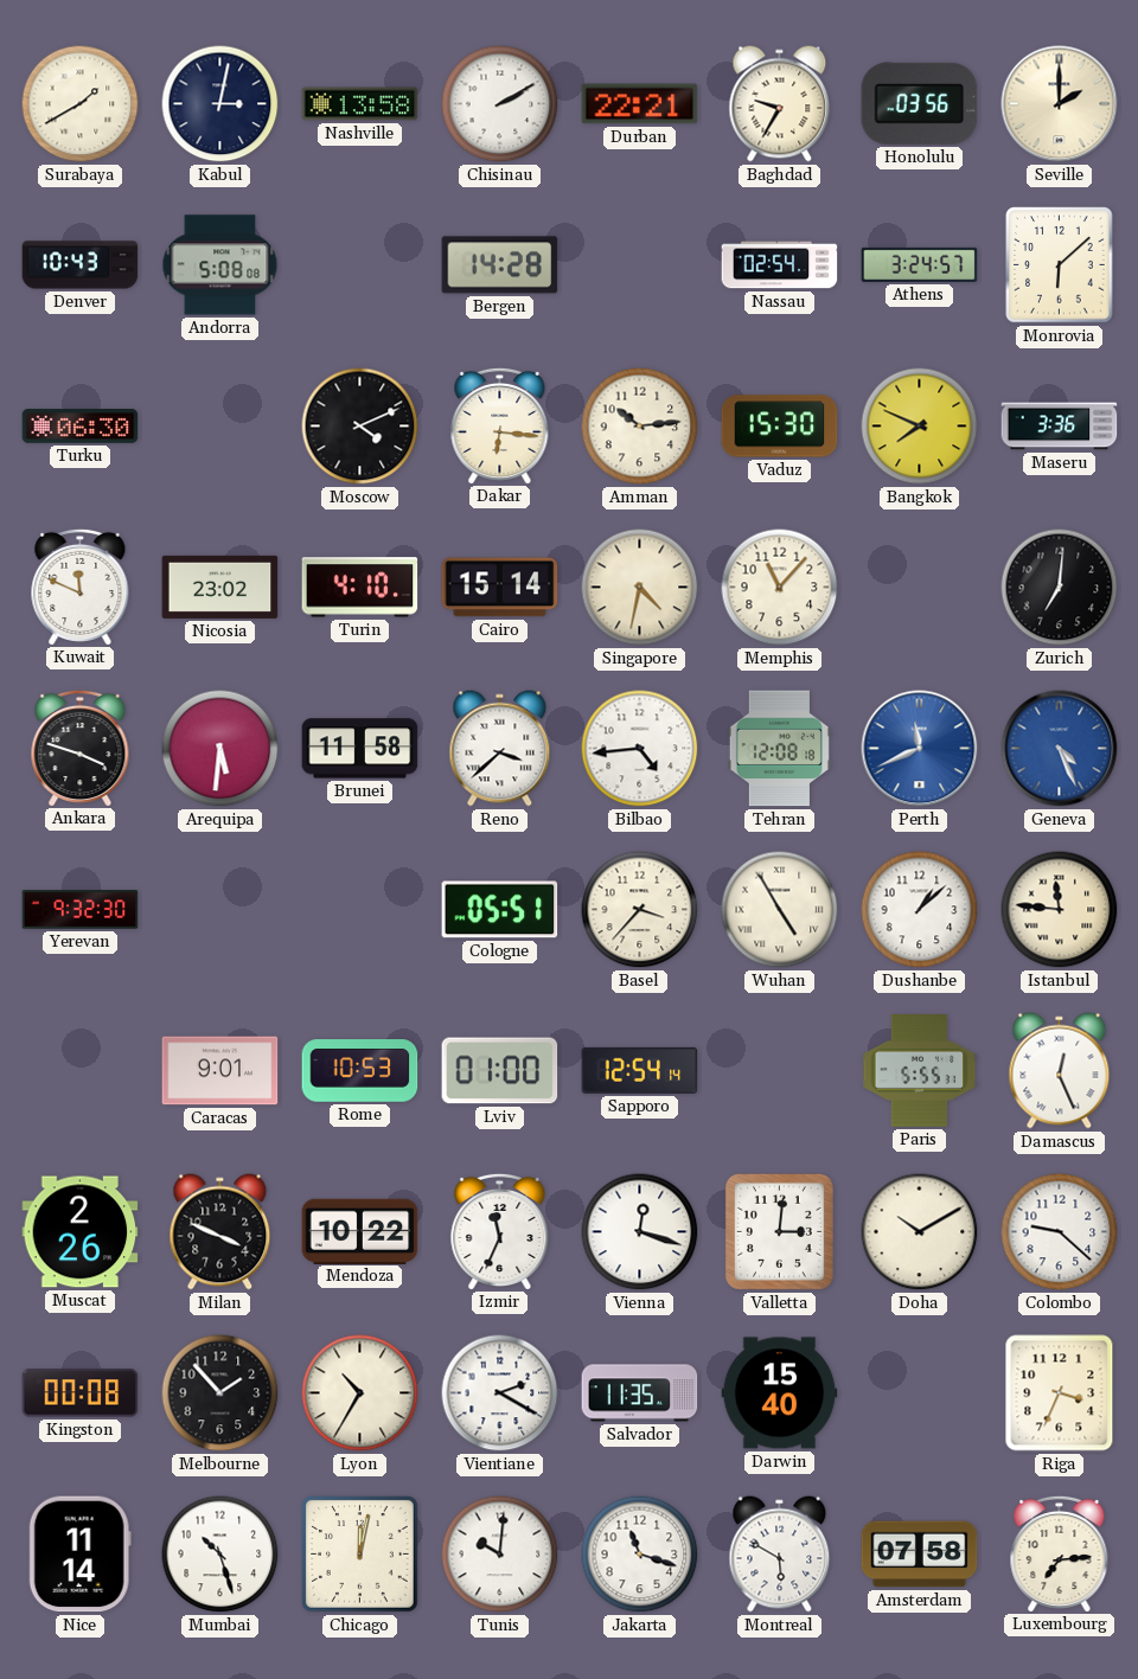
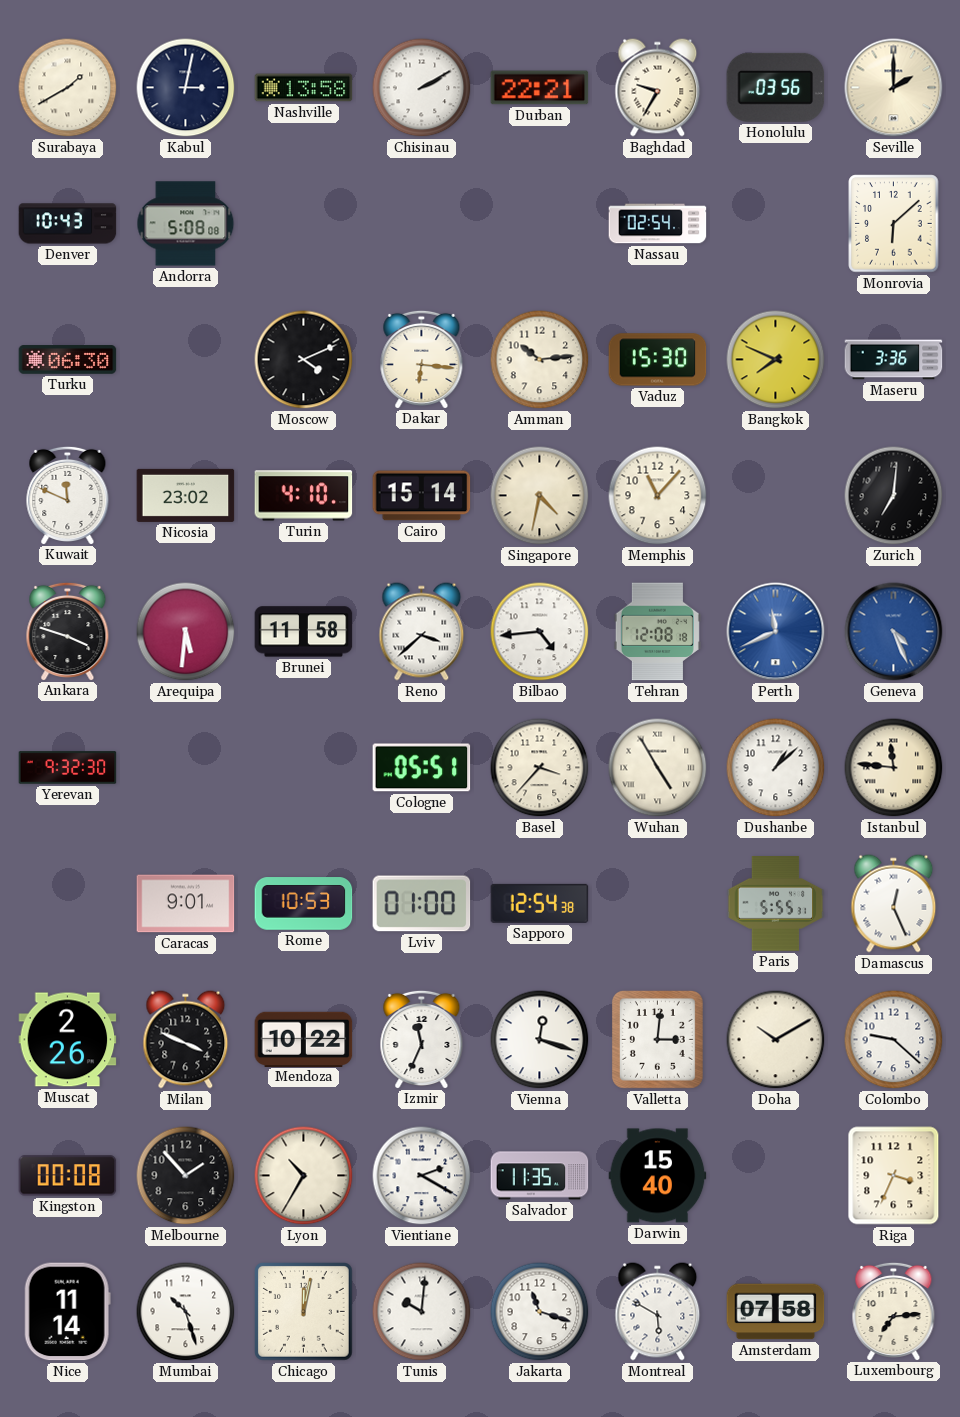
Bergen: 14:28 -> none
Athens: 3:24 -> none
Sapporo: 12:54:14 -> 12:54:38
